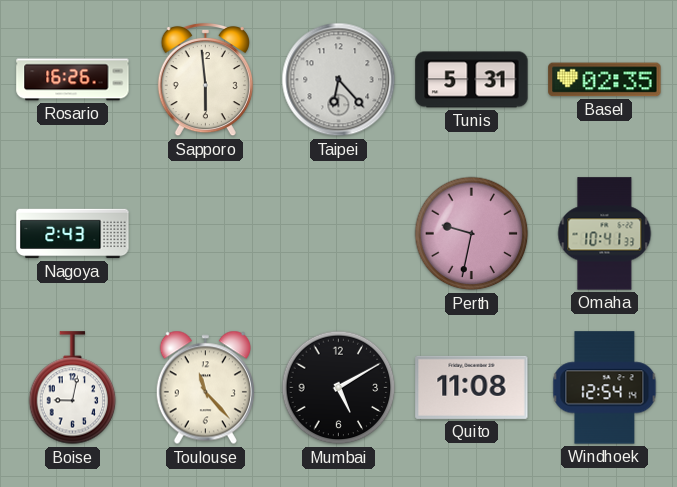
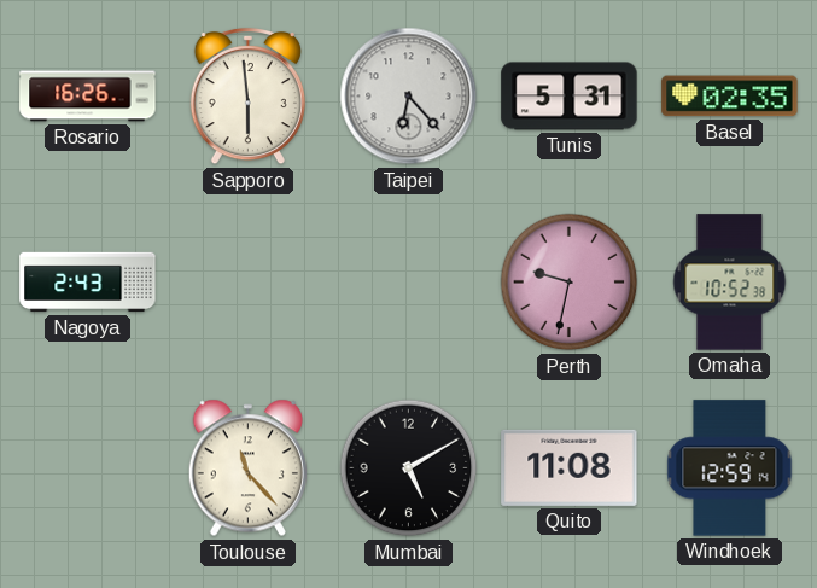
Omaha: 10:41 -> 10:52
Boise: 9:02 -> none
Windhoek: 12:54 -> 12:59
